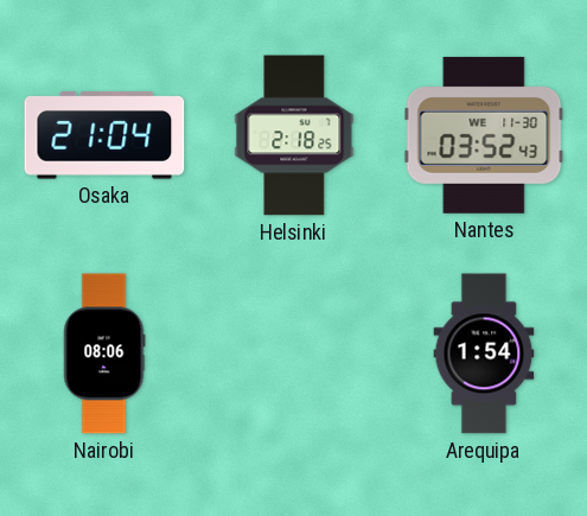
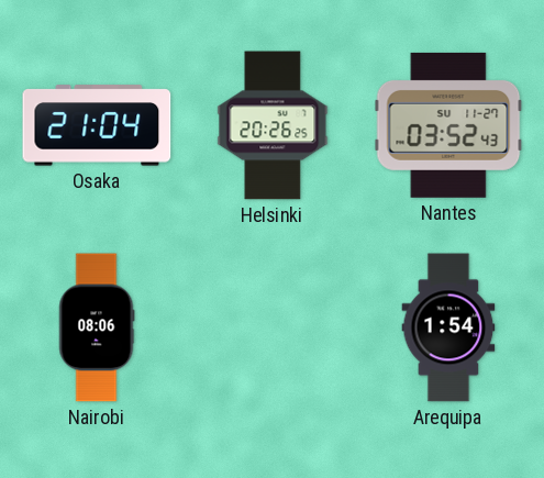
Helsinki: 2:18 -> 20:26
Nantes date: WE 11-30 -> SU 11-27
